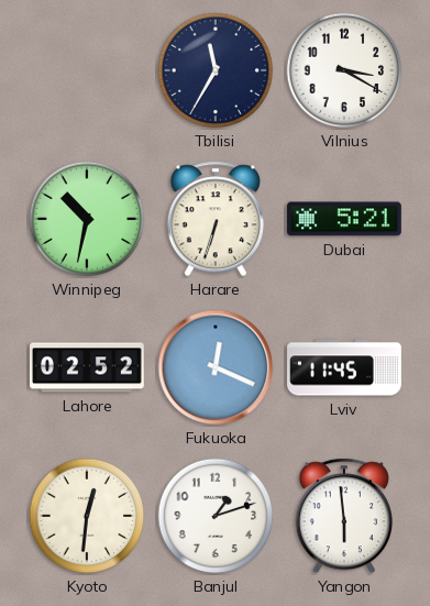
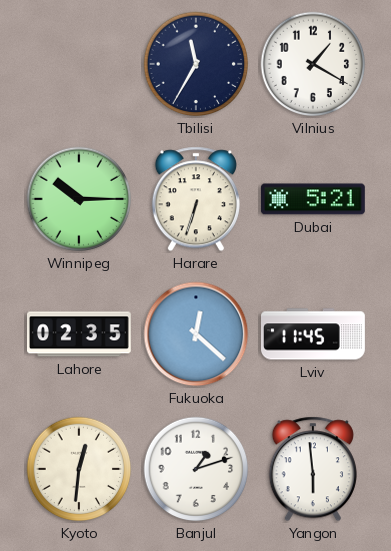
Vilnius: 3:20 -> 1:20
Winnipeg: 10:32 -> 10:15
Lahore: 02:52 -> 02:35
Fukuoka: 12:19 -> 12:22
